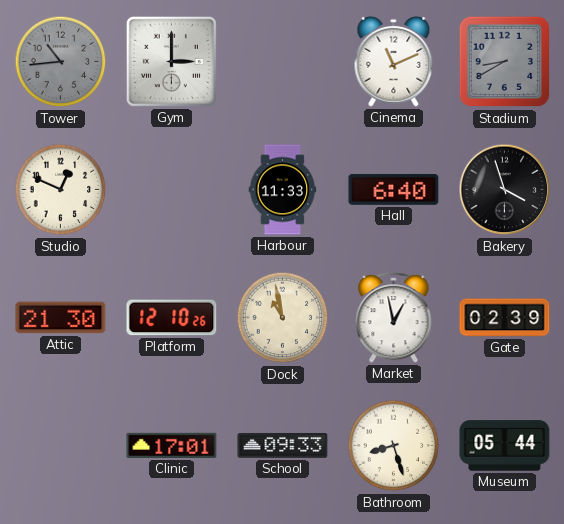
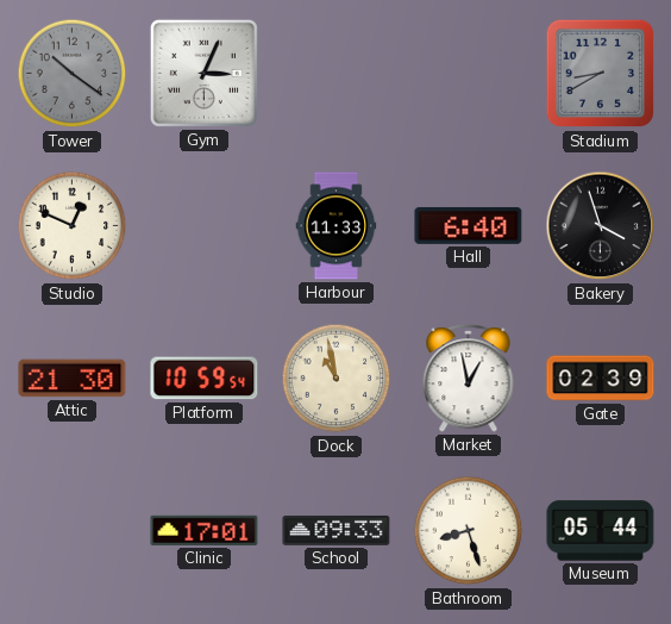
Tower: 10:44 -> 10:21
Gym: 3:00 -> 3:04
Cinema: 11:11 -> none
Platform: 12:10 -> 10:59
